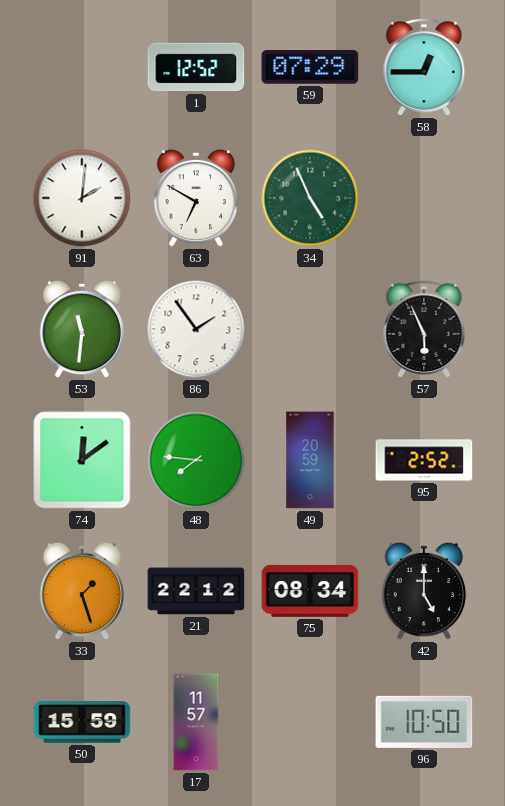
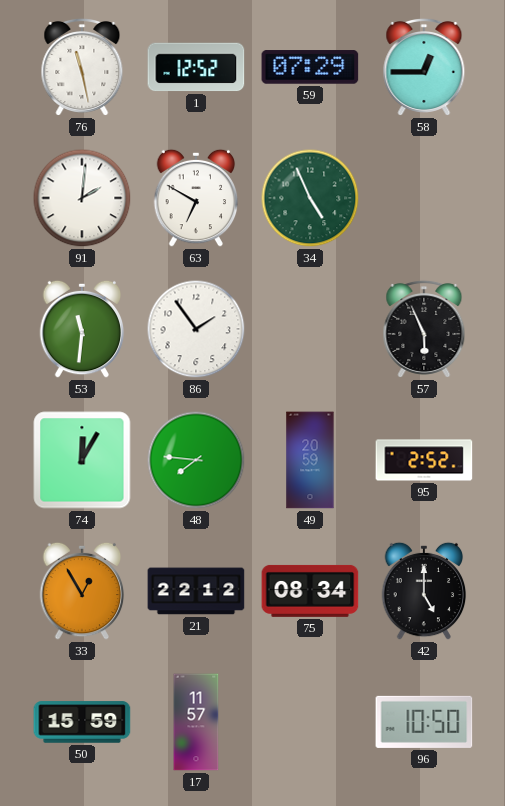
76: none -> 11:28
74: 12:09 -> 12:05
33: 1:27 -> 12:55
